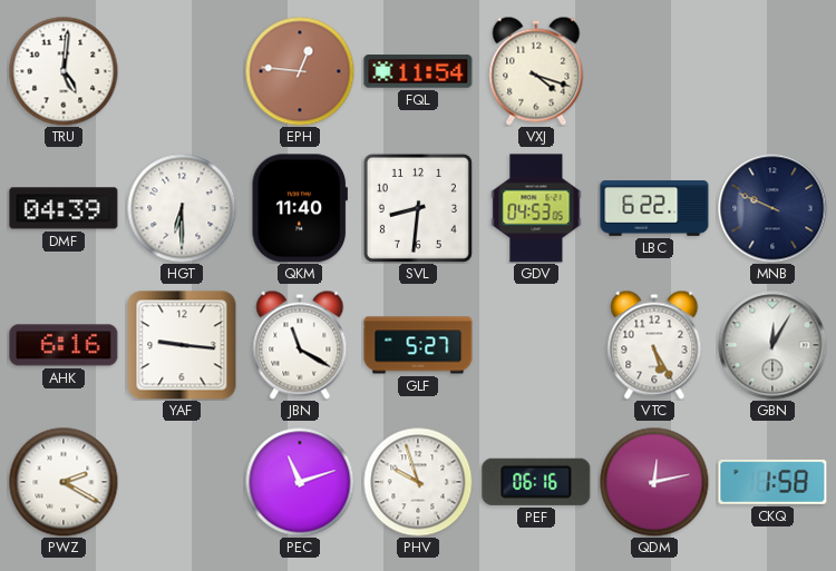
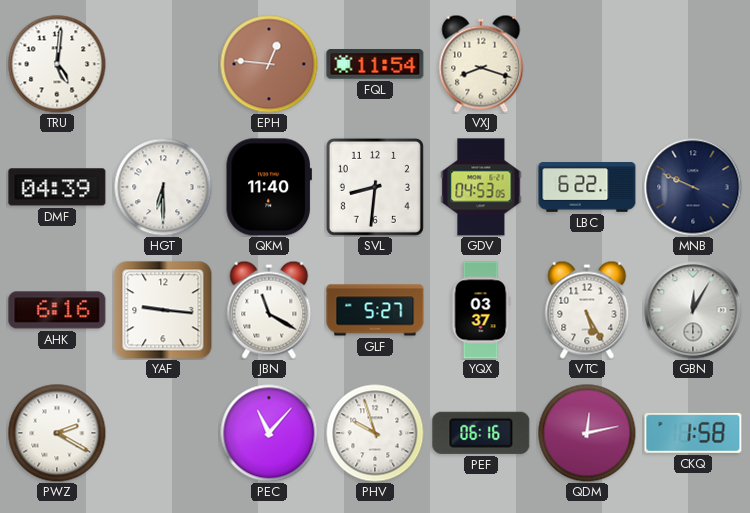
VXJ: 4:18 -> 8:18
YQX: none -> 03:37
PEC: 11:12 -> 11:07
